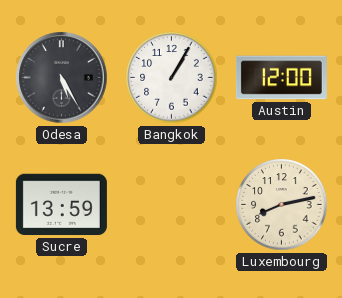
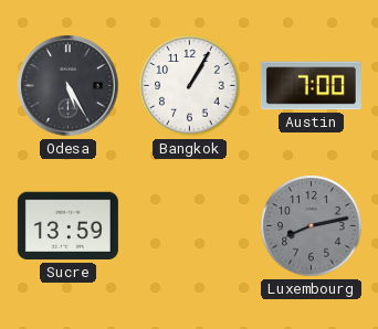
Austin: 12:00 -> 7:00
Luxembourg dial: cream -> grey
